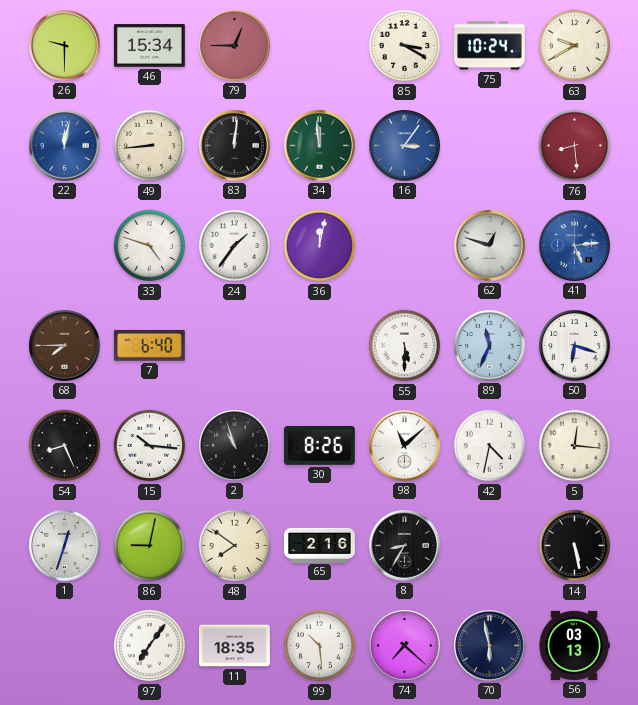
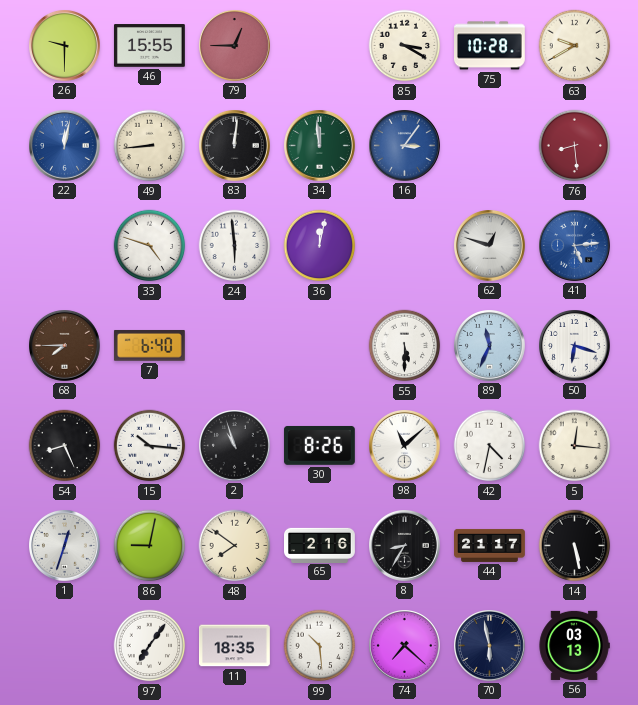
46: 15:34 -> 15:55
75: 10:24 -> 10:28
24: 1:36 -> 5:59
44: none -> 21:17
